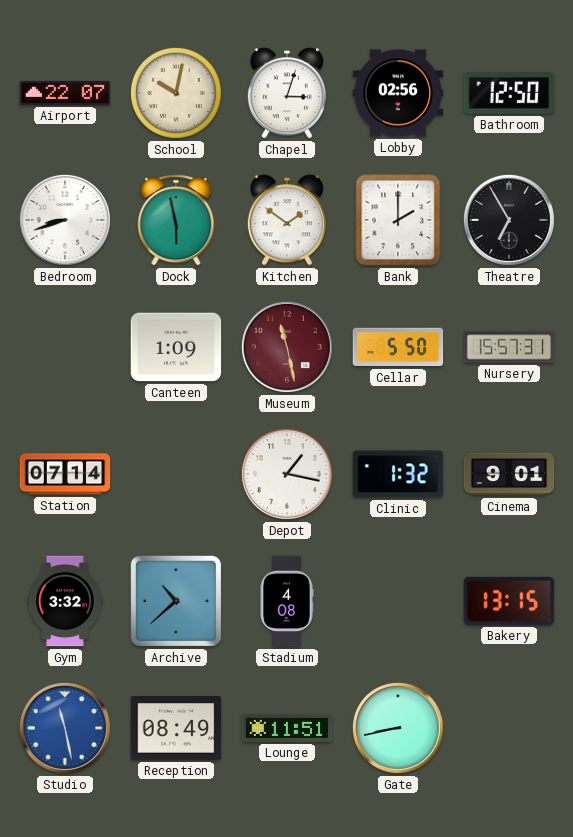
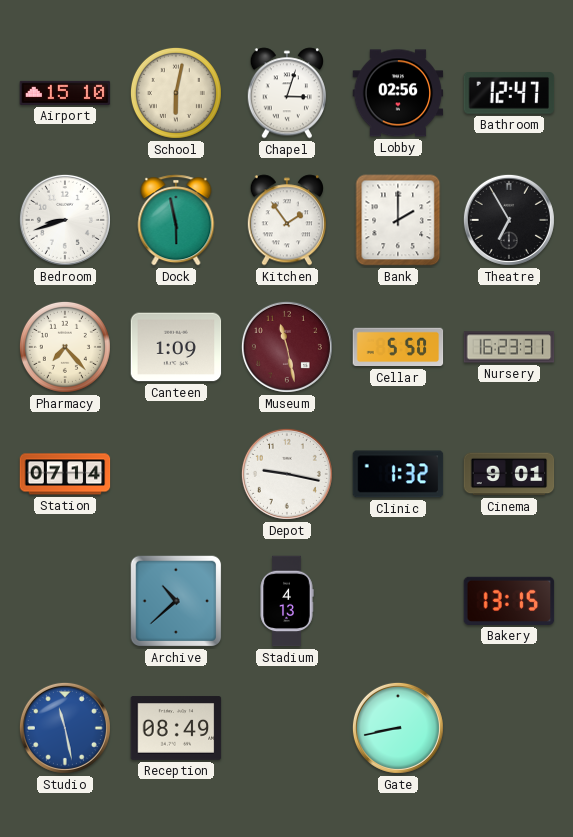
Airport: 22:07 -> 15:10
School: 10:02 -> 6:02
Bathroom: 12:50 -> 12:47
Kitchen: 1:51 -> 1:54
Pharmacy: none -> 7:23
Nursery: 15:57 -> 16:23
Depot: 1:17 -> 9:17
Gym: 3:32 -> none
Stadium: 4:08 -> 4:13
Lounge: 11:51 -> none
